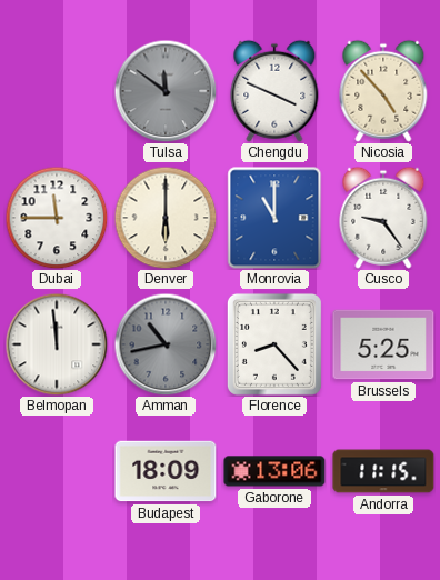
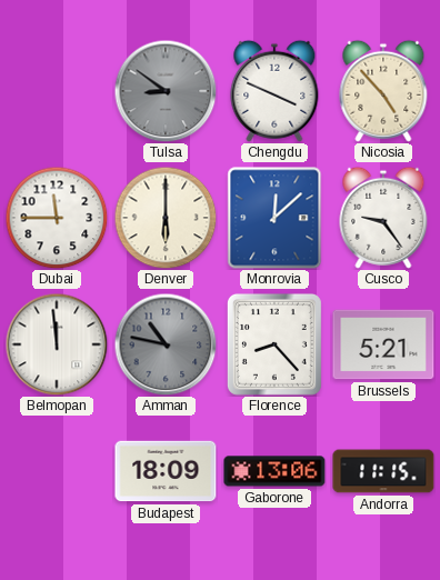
Tulsa: 11:51 -> 8:51
Monrovia: 11:00 -> 12:08
Amman: 10:43 -> 10:47
Brussels: 5:25 -> 5:21
